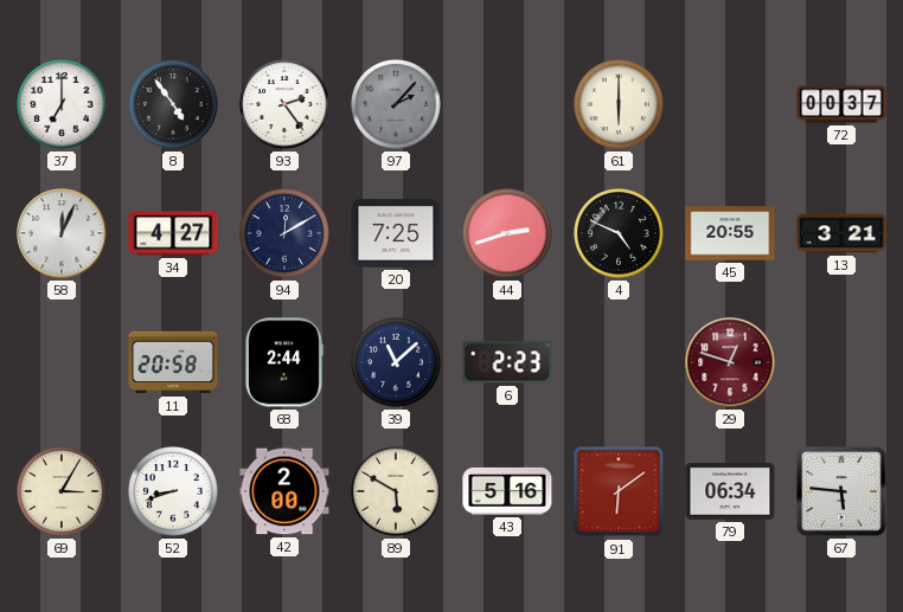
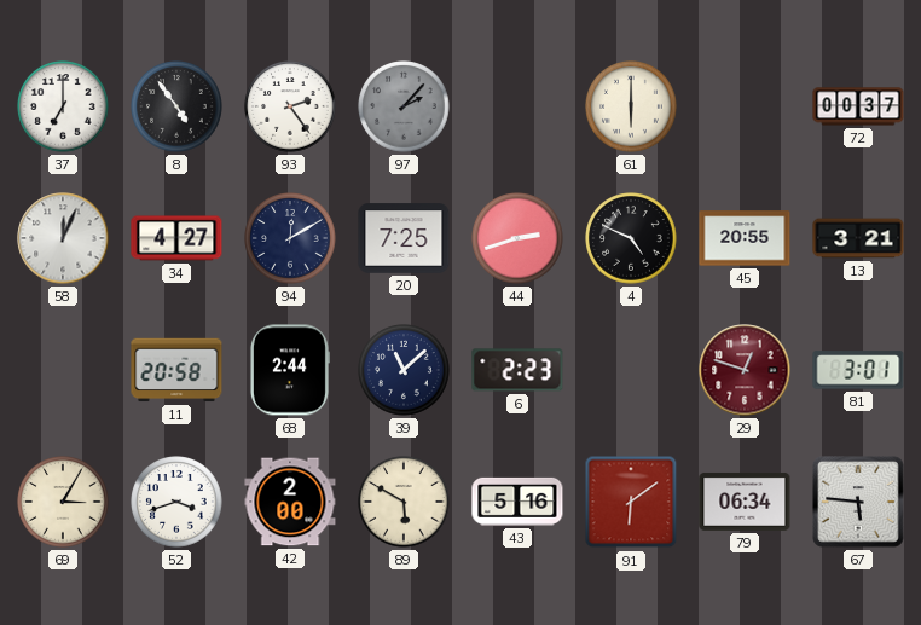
81: none -> 3:01
52: 8:42 -> 3:42
